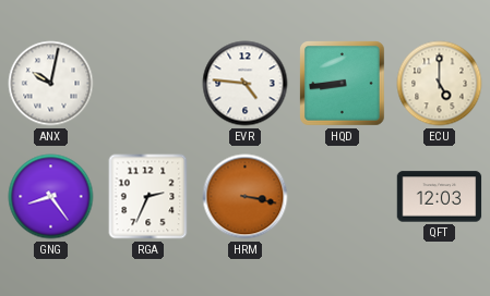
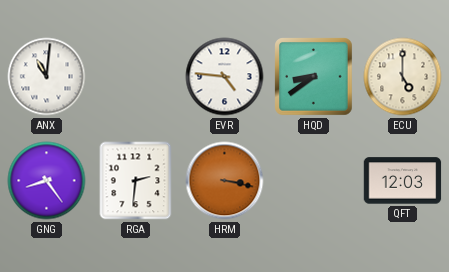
ANX: 10:02 -> 11:01
HQD: 8:44 -> 8:39
RGA: 2:34 -> 2:31
